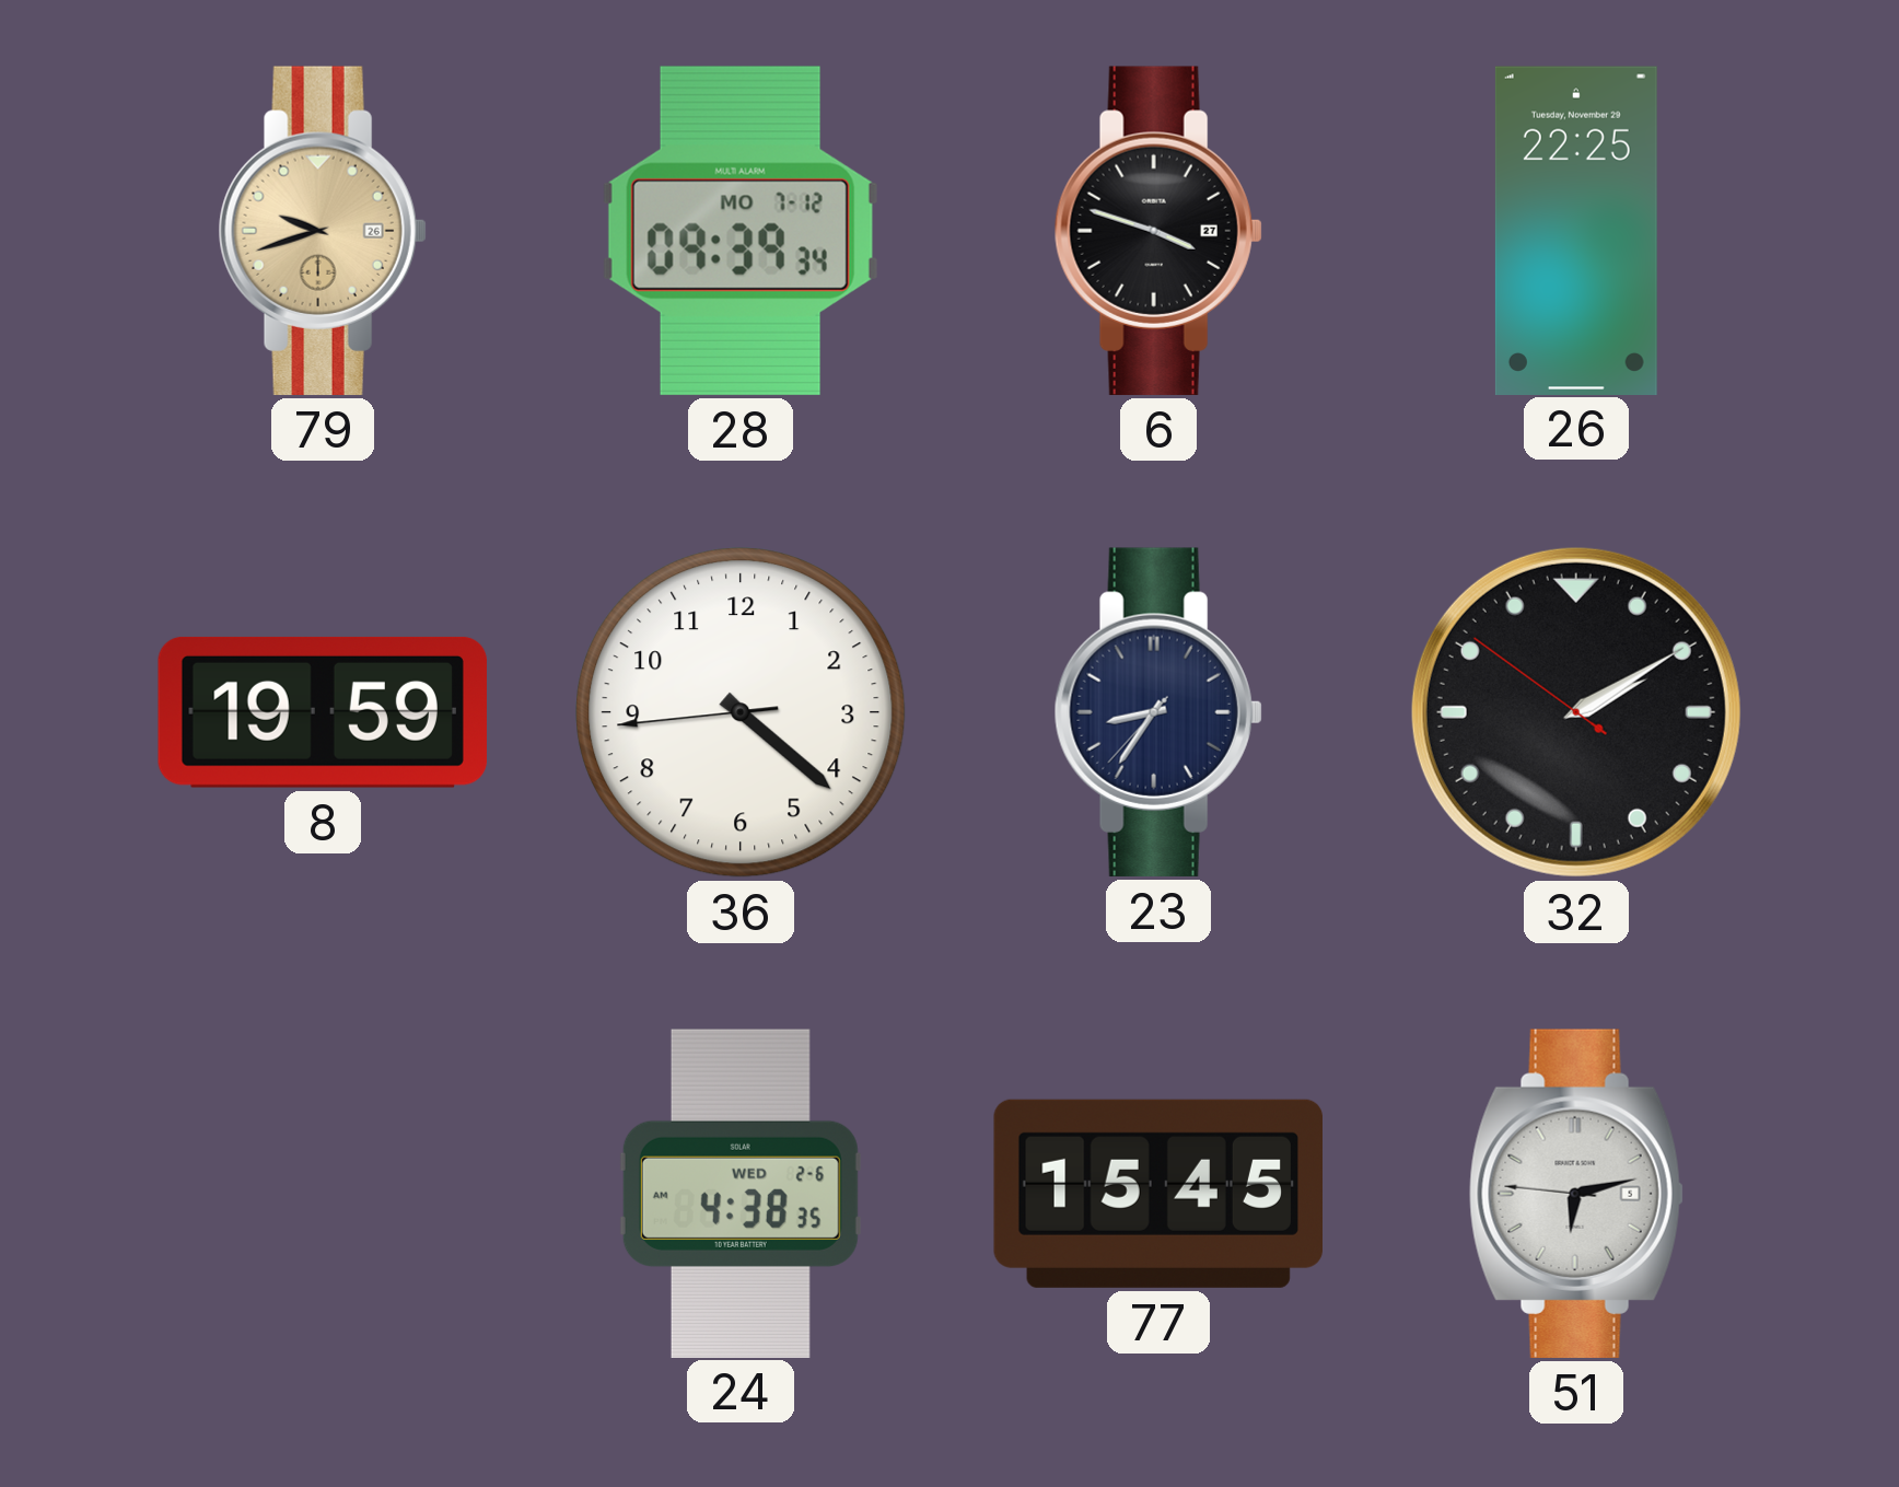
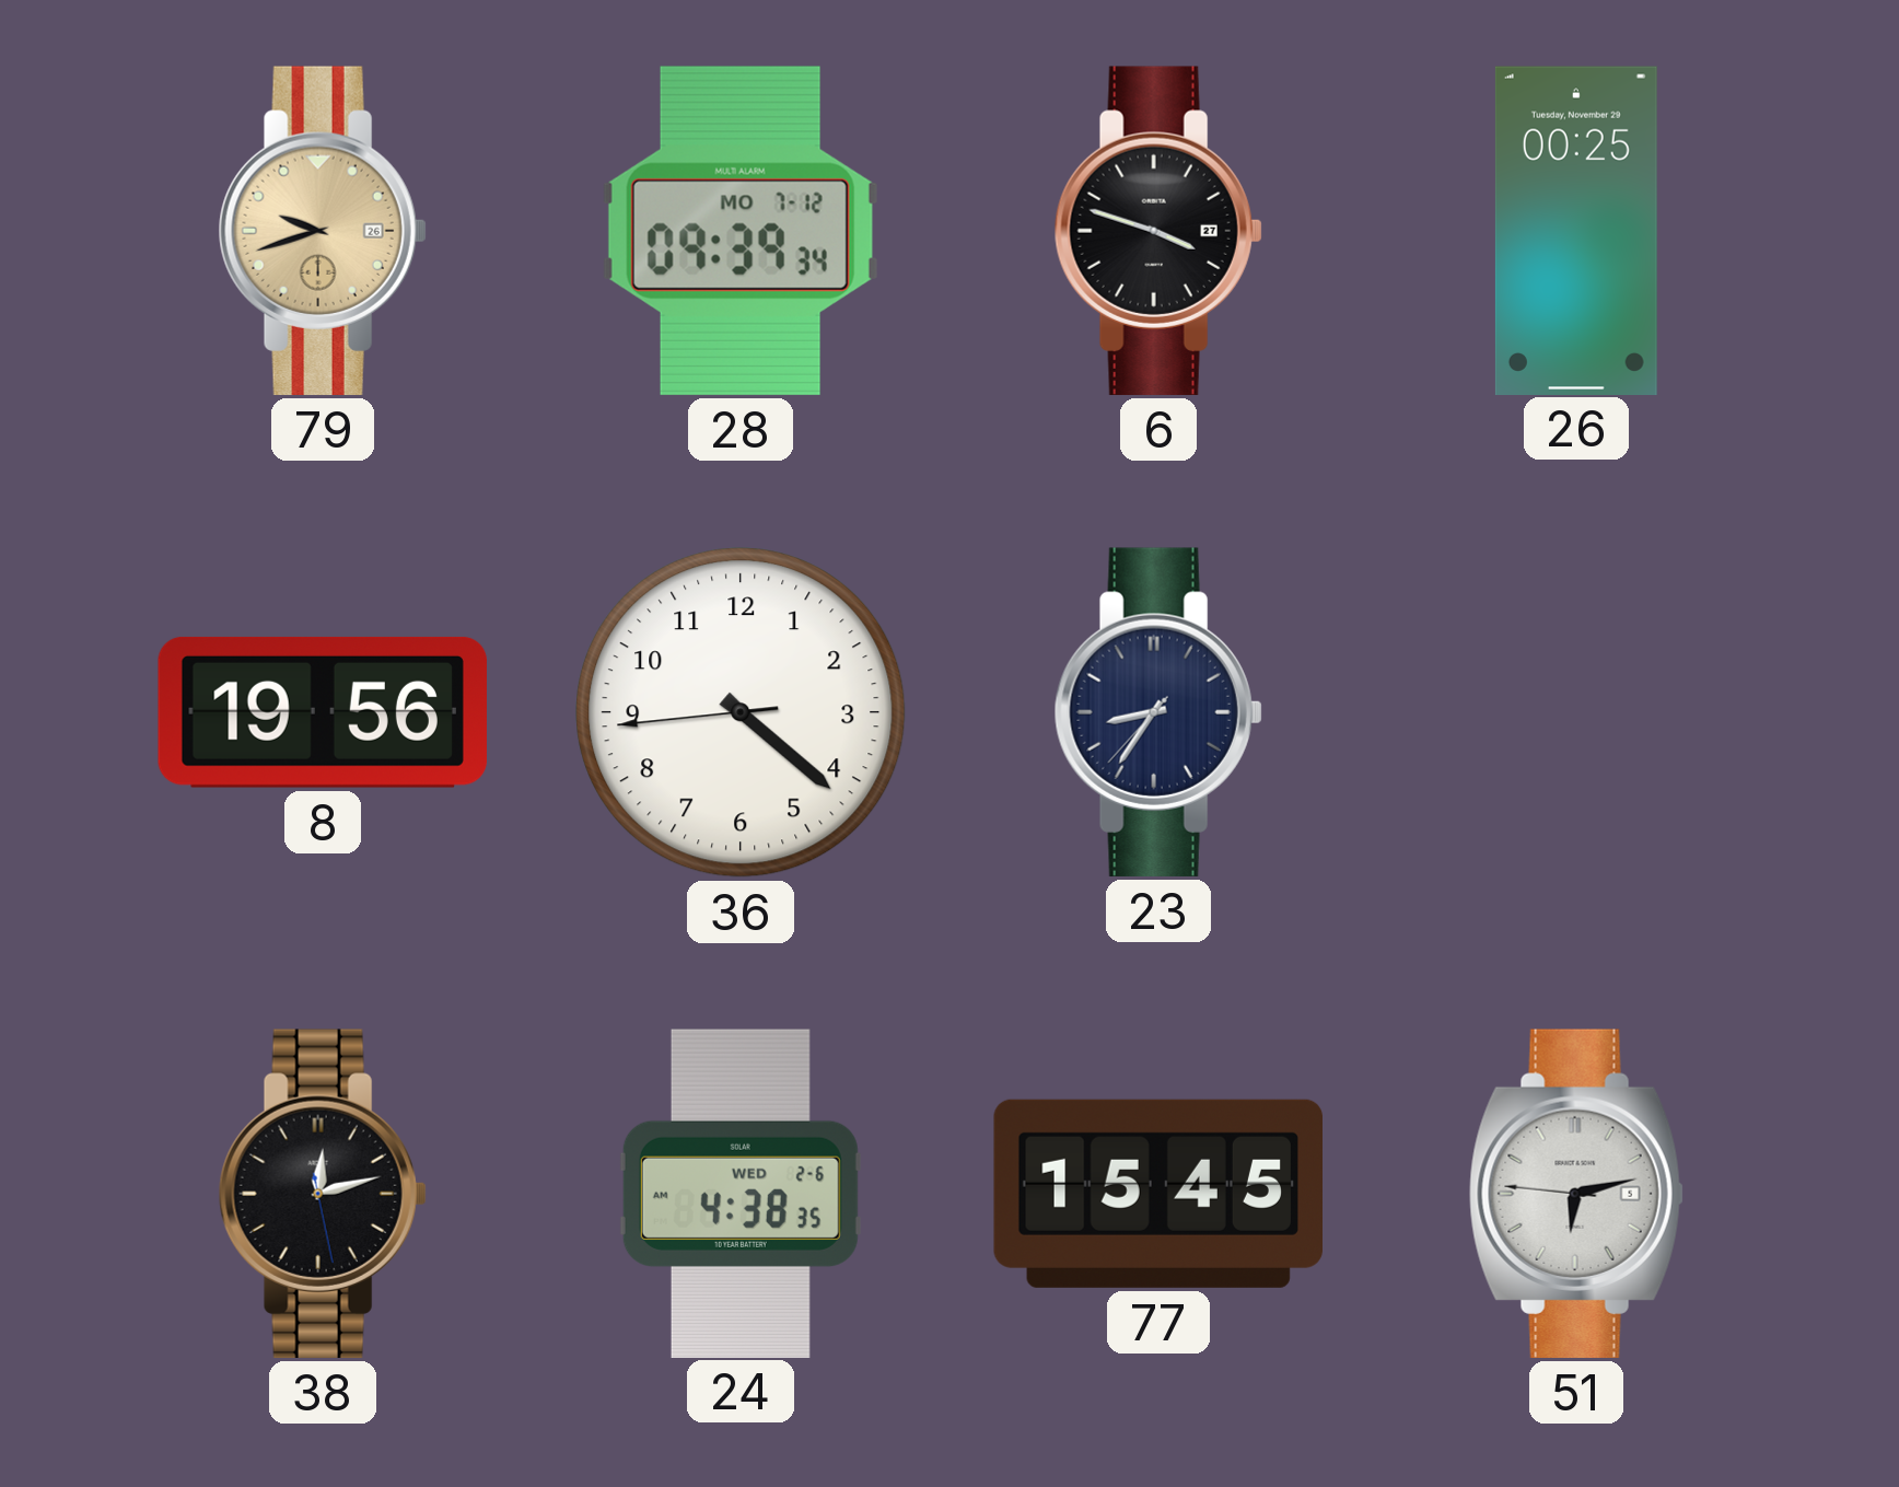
26: 22:25 -> 00:25
8: 19:59 -> 19:56
32: 2:09 -> none
38: none -> 12:12
